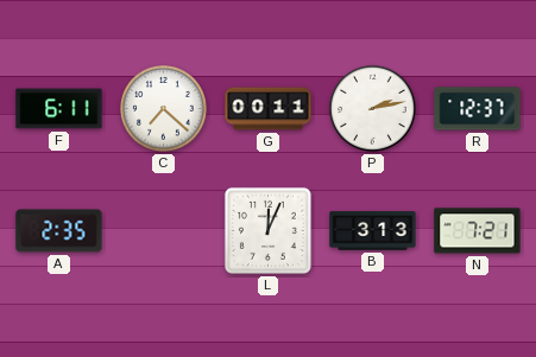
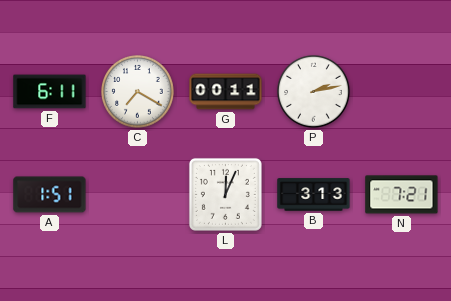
C: 7:22 -> 7:20
R: 12:37 -> none
A: 2:35 -> 1:51
